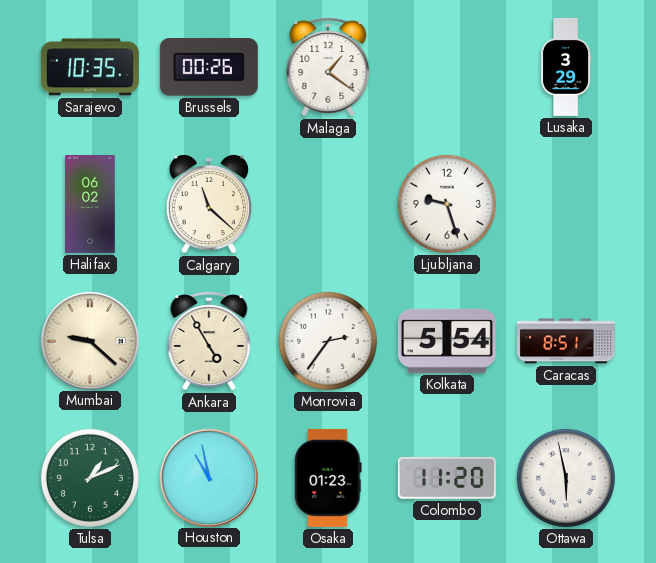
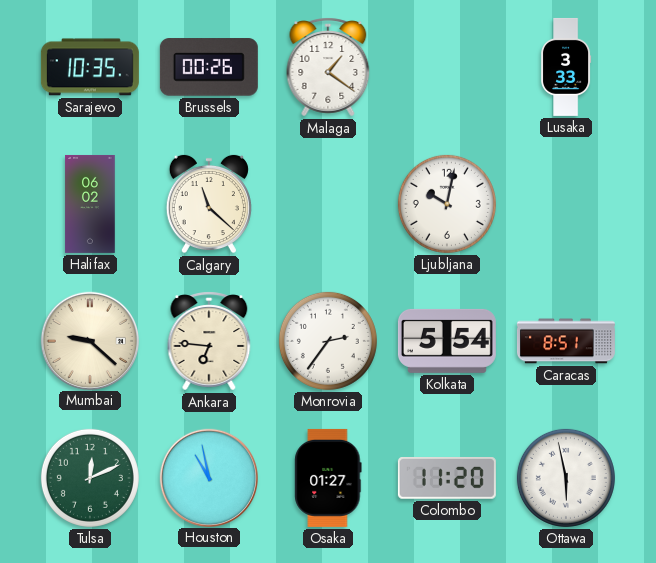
Lusaka: 3:29 -> 3:33
Ljubljana: 9:27 -> 10:02
Ankara: 4:55 -> 6:46
Tulsa: 1:11 -> 12:11
Osaka: 01:23 -> 01:27
